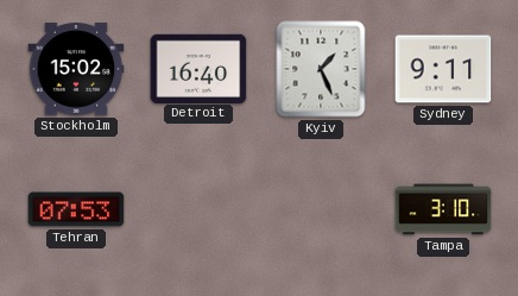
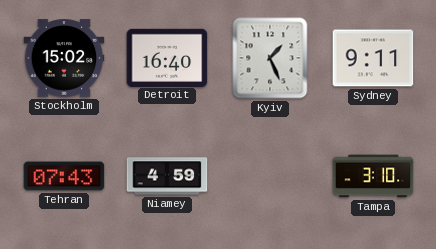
Tehran: 07:53 -> 07:43
Niamey: none -> 4:59
